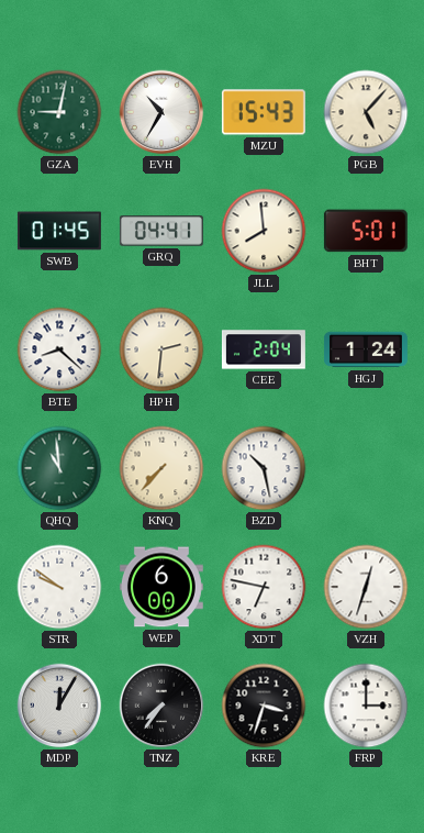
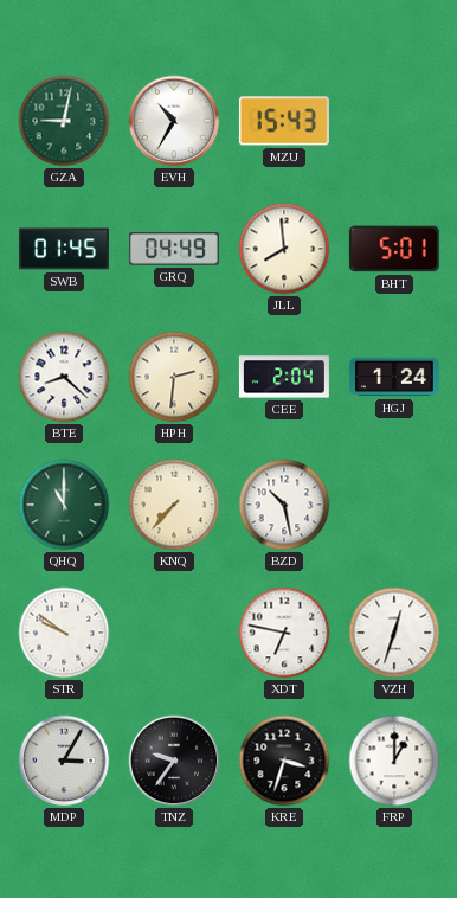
PGB: 5:07 -> none
GRQ: 04:41 -> 04:49
QHQ: 10:59 -> 11:00
WEP: 6:00 -> none
MDP: 12:05 -> 3:05
TNZ: 7:36 -> 9:36
FRP: 3:00 -> 1:00
